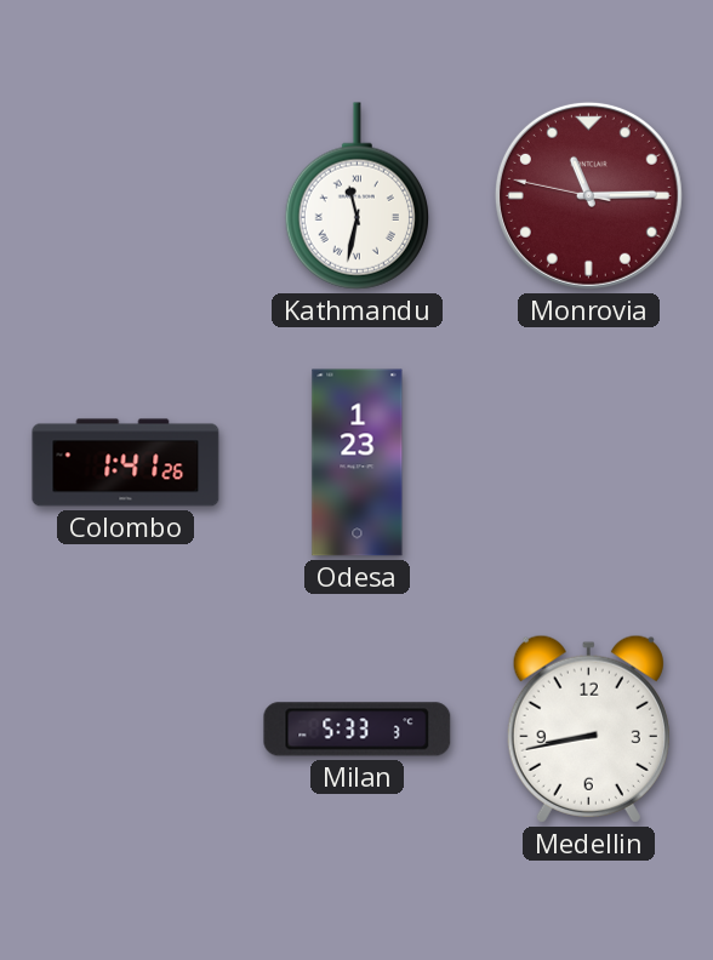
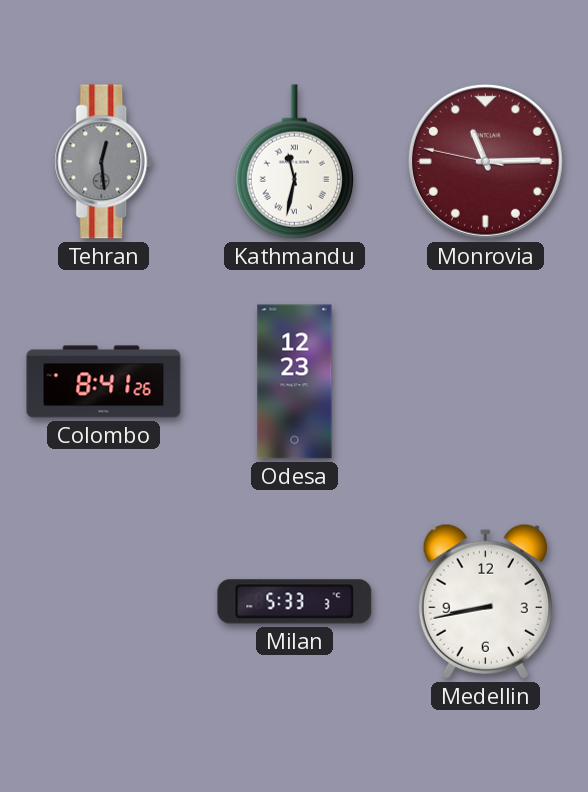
Tehran: none -> 12:29
Colombo: 1:41 -> 8:41
Odesa: 1:23 -> 12:23
